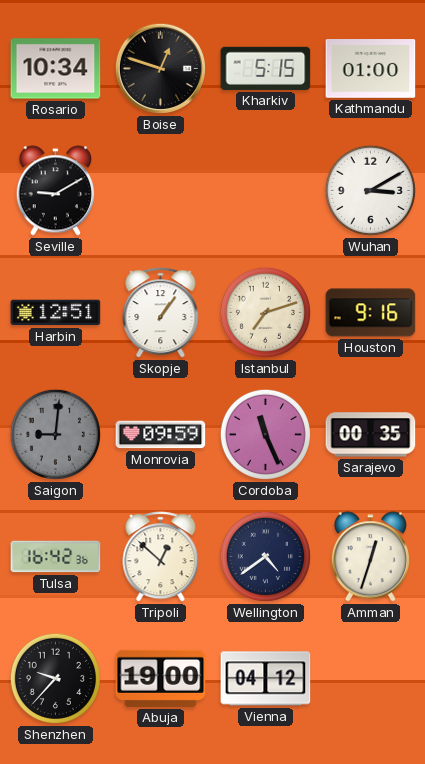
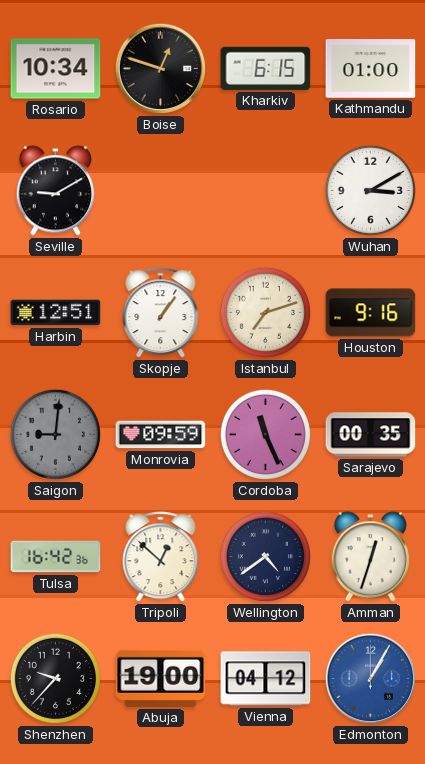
Kharkiv: 5:15 -> 6:15
Edmonton: none -> 1:05
